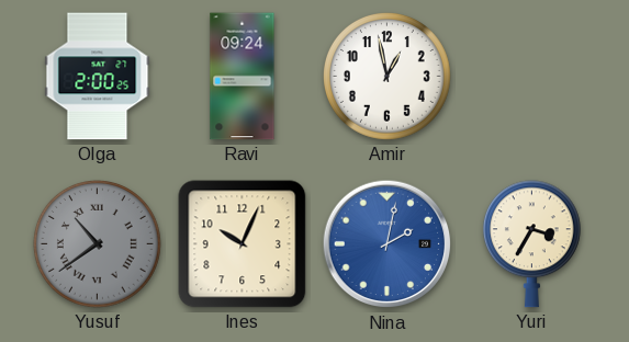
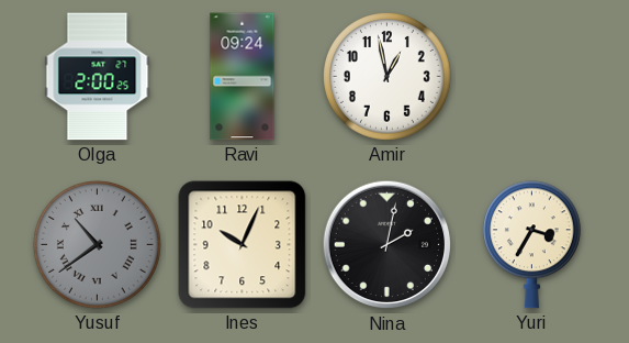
Nina dial: blue -> black
